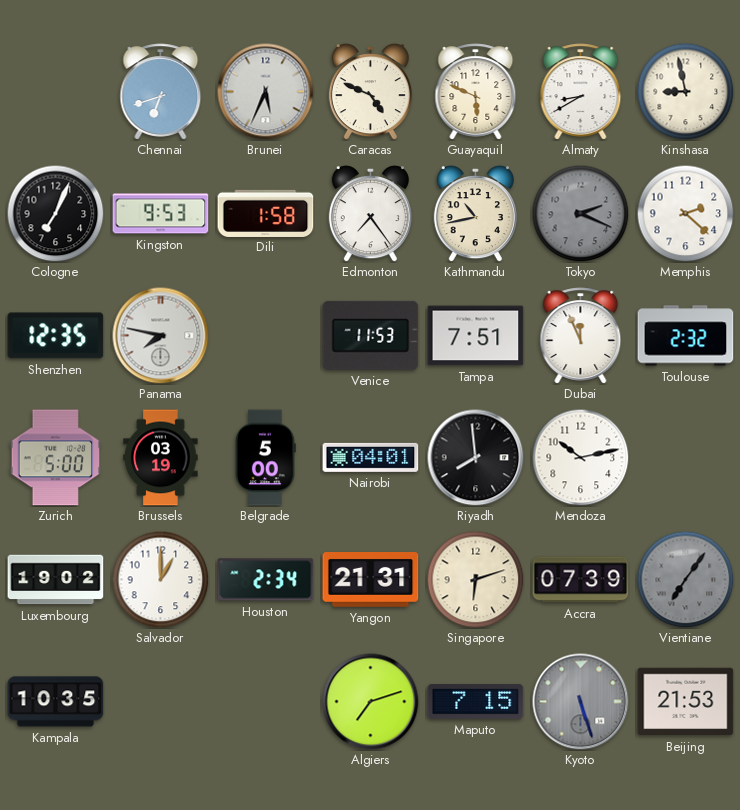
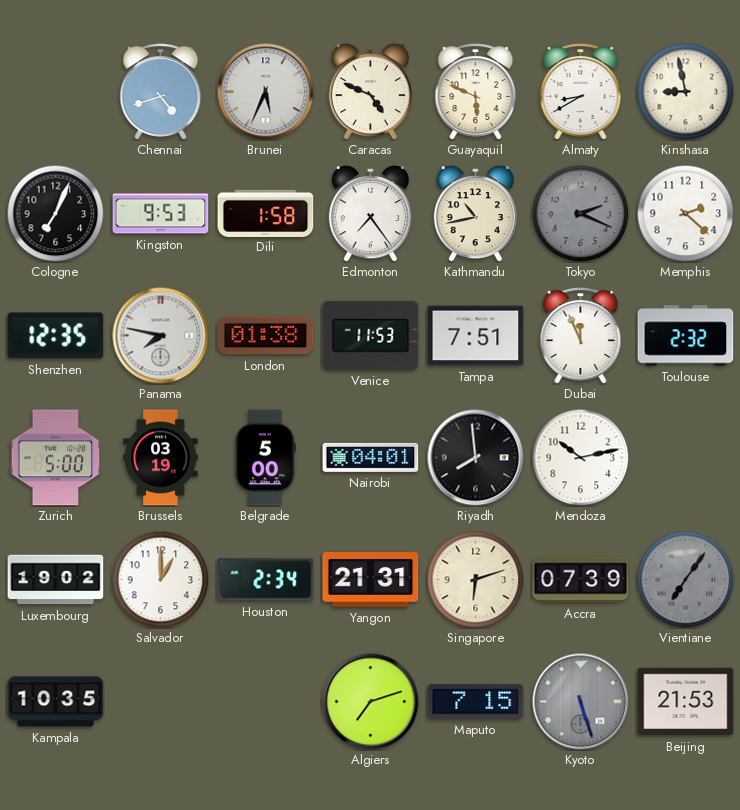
Chennai: 6:42 -> 4:42
London: none -> 01:38
